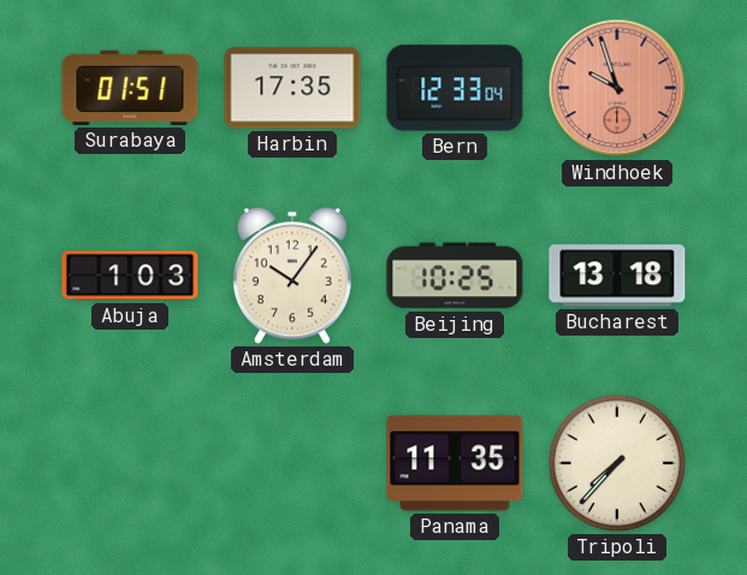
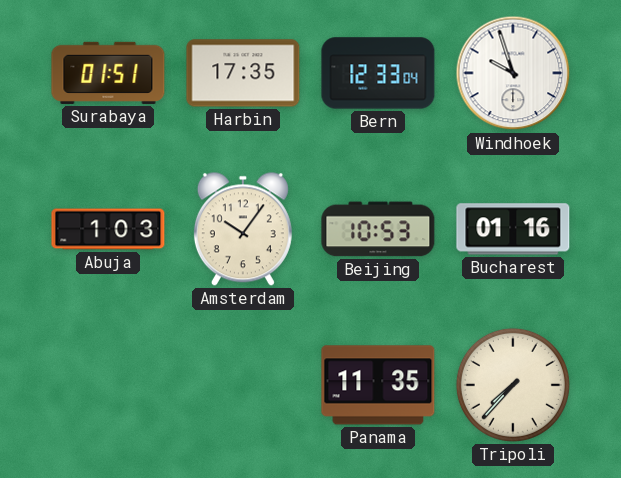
Windhoek dial: salmon -> white
Beijing: 10:25 -> 10:53
Bucharest: 13:18 -> 01:16
